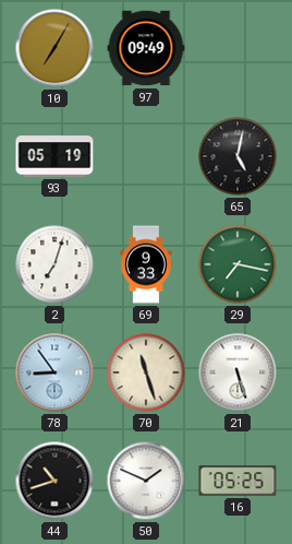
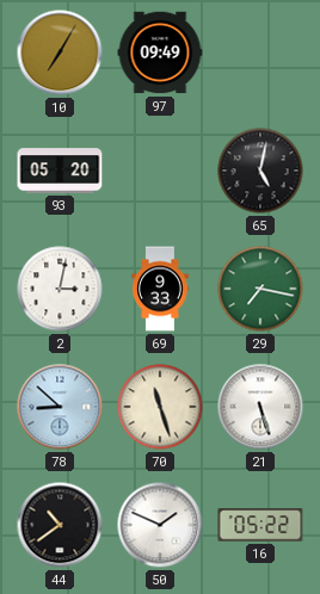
93: 05:19 -> 05:20
2: 7:03 -> 3:02
78: 8:54 -> 8:52
44: 10:42 -> 10:39
16: 05:25 -> 05:22
